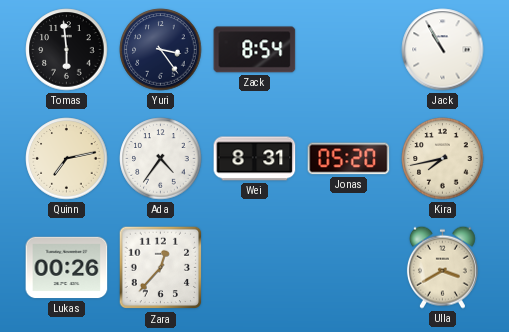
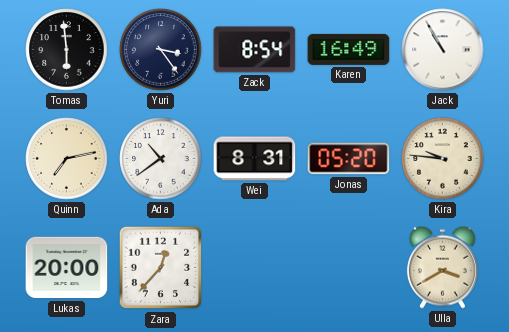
Karen: none -> 16:49
Ada: 4:36 -> 10:39
Kira: 7:43 -> 9:46
Lukas: 00:26 -> 20:00
